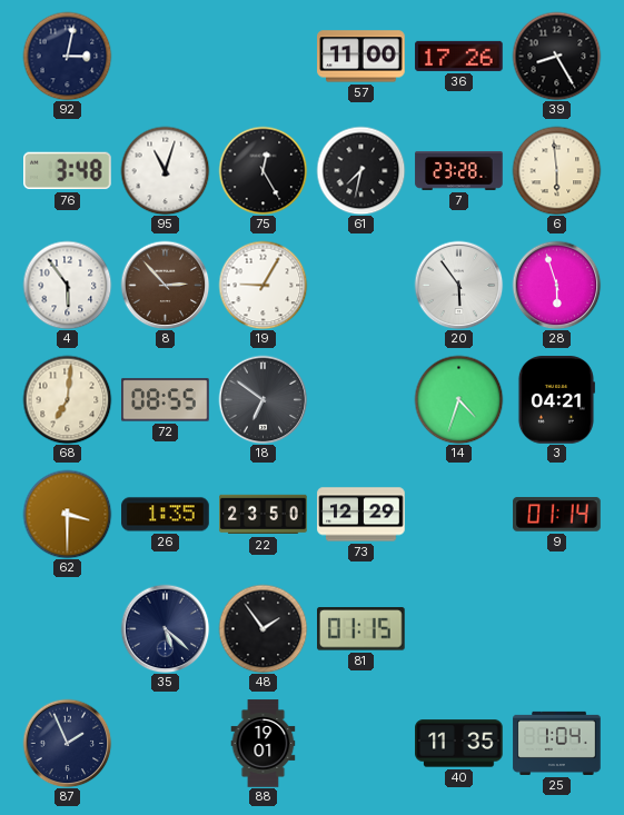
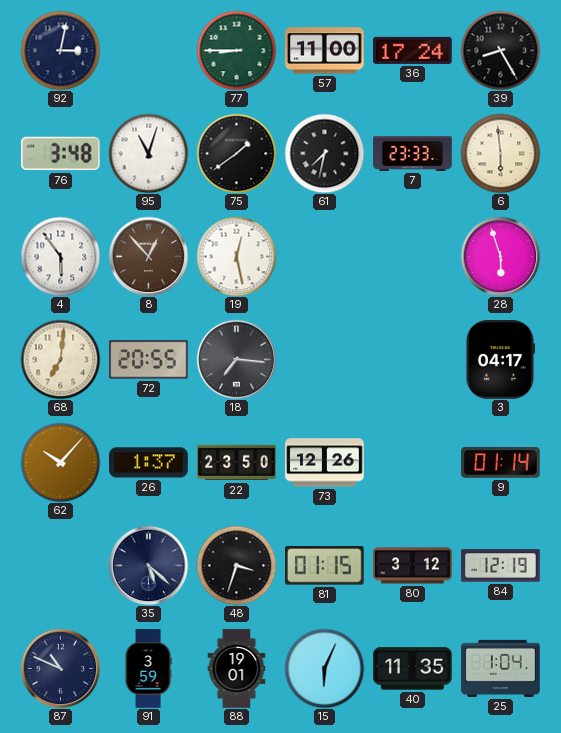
77: none -> 8:45
36: 17:26 -> 17:24
75: 12:25 -> 1:39
7: 23:28 -> 23:33
8: 2:53 -> 12:53
19: 9:05 -> 12:28
20: 5:54 -> none
72: 08:55 -> 20:55
18: 6:51 -> 7:16
14: 4:33 -> none
3: 04:21 -> 04:17
62: 3:30 -> 10:07
26: 1:35 -> 1:37
73: 12:29 -> 12:26
48: 1:54 -> 3:33
80: none -> 3:12
84: none -> 12:19
87: 1:56 -> 10:49
91: none -> 3:59
15: none -> 6:04
